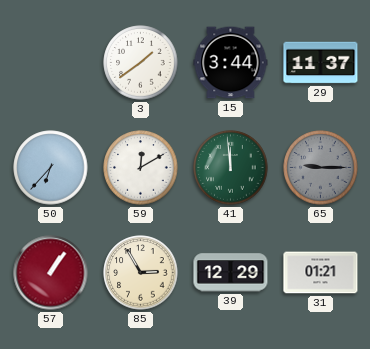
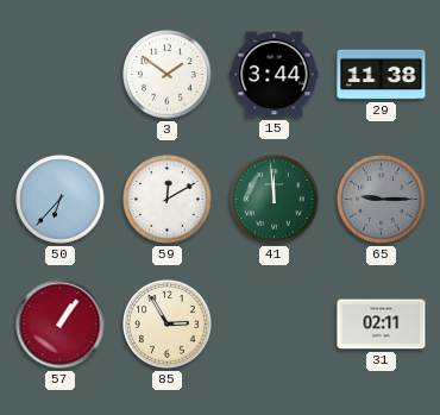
3: 1:39 -> 1:51
29: 11:37 -> 11:38
39: 12:29 -> none
31: 01:21 -> 02:11
